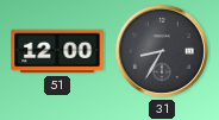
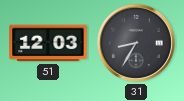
51: 12:00 -> 12:03
